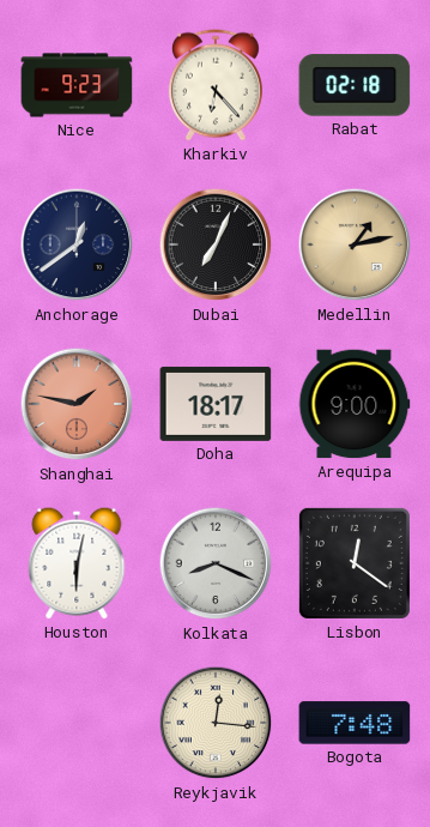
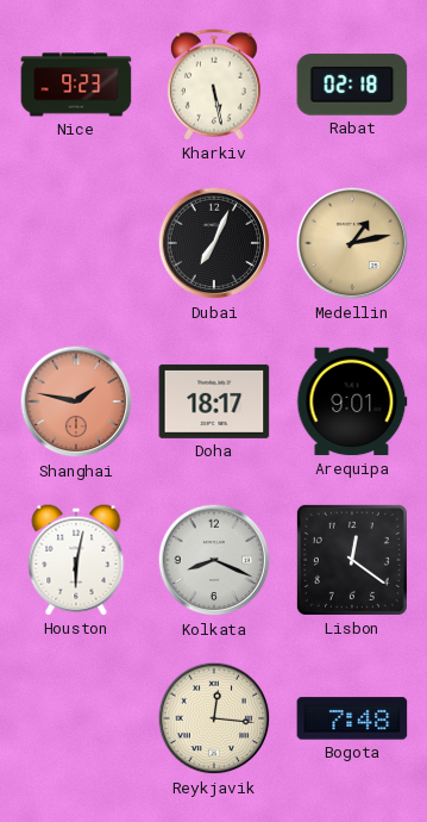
Kharkiv: 6:23 -> 5:28
Anchorage: 12:39 -> none
Arequipa: 9:00 -> 9:01
